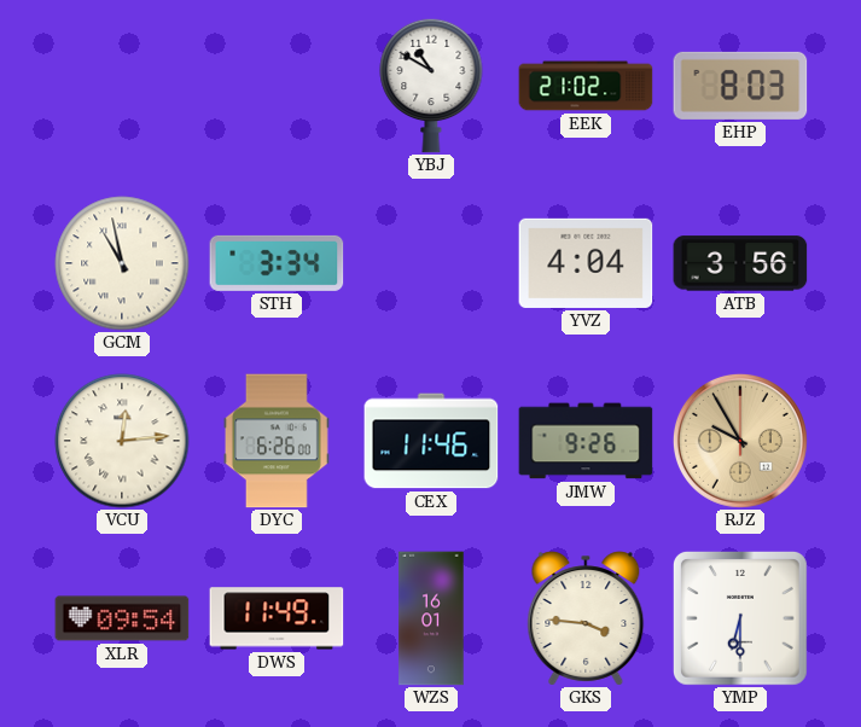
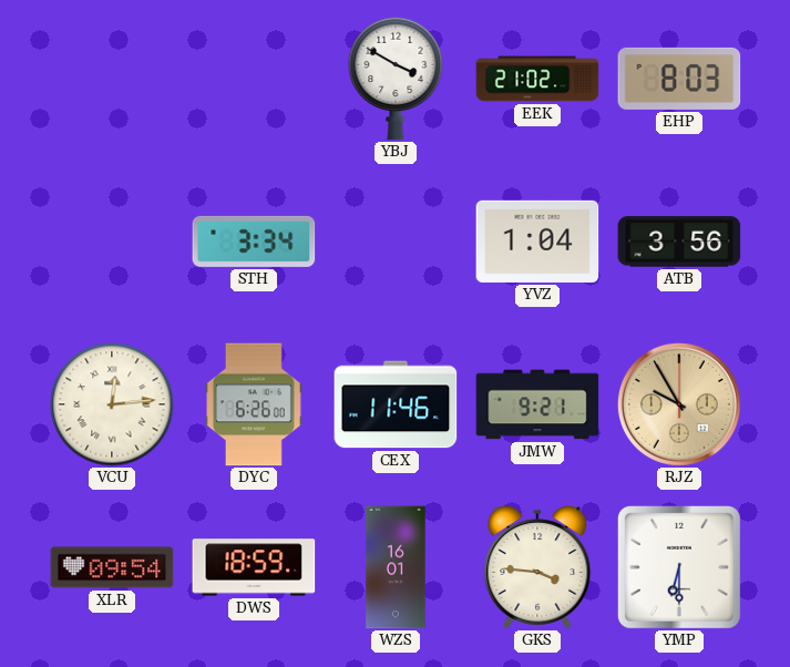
YBJ: 10:50 -> 3:50
GCM: 10:58 -> none
YVZ: 4:04 -> 1:04
JMW: 9:26 -> 9:21
DWS: 11:49 -> 18:59
